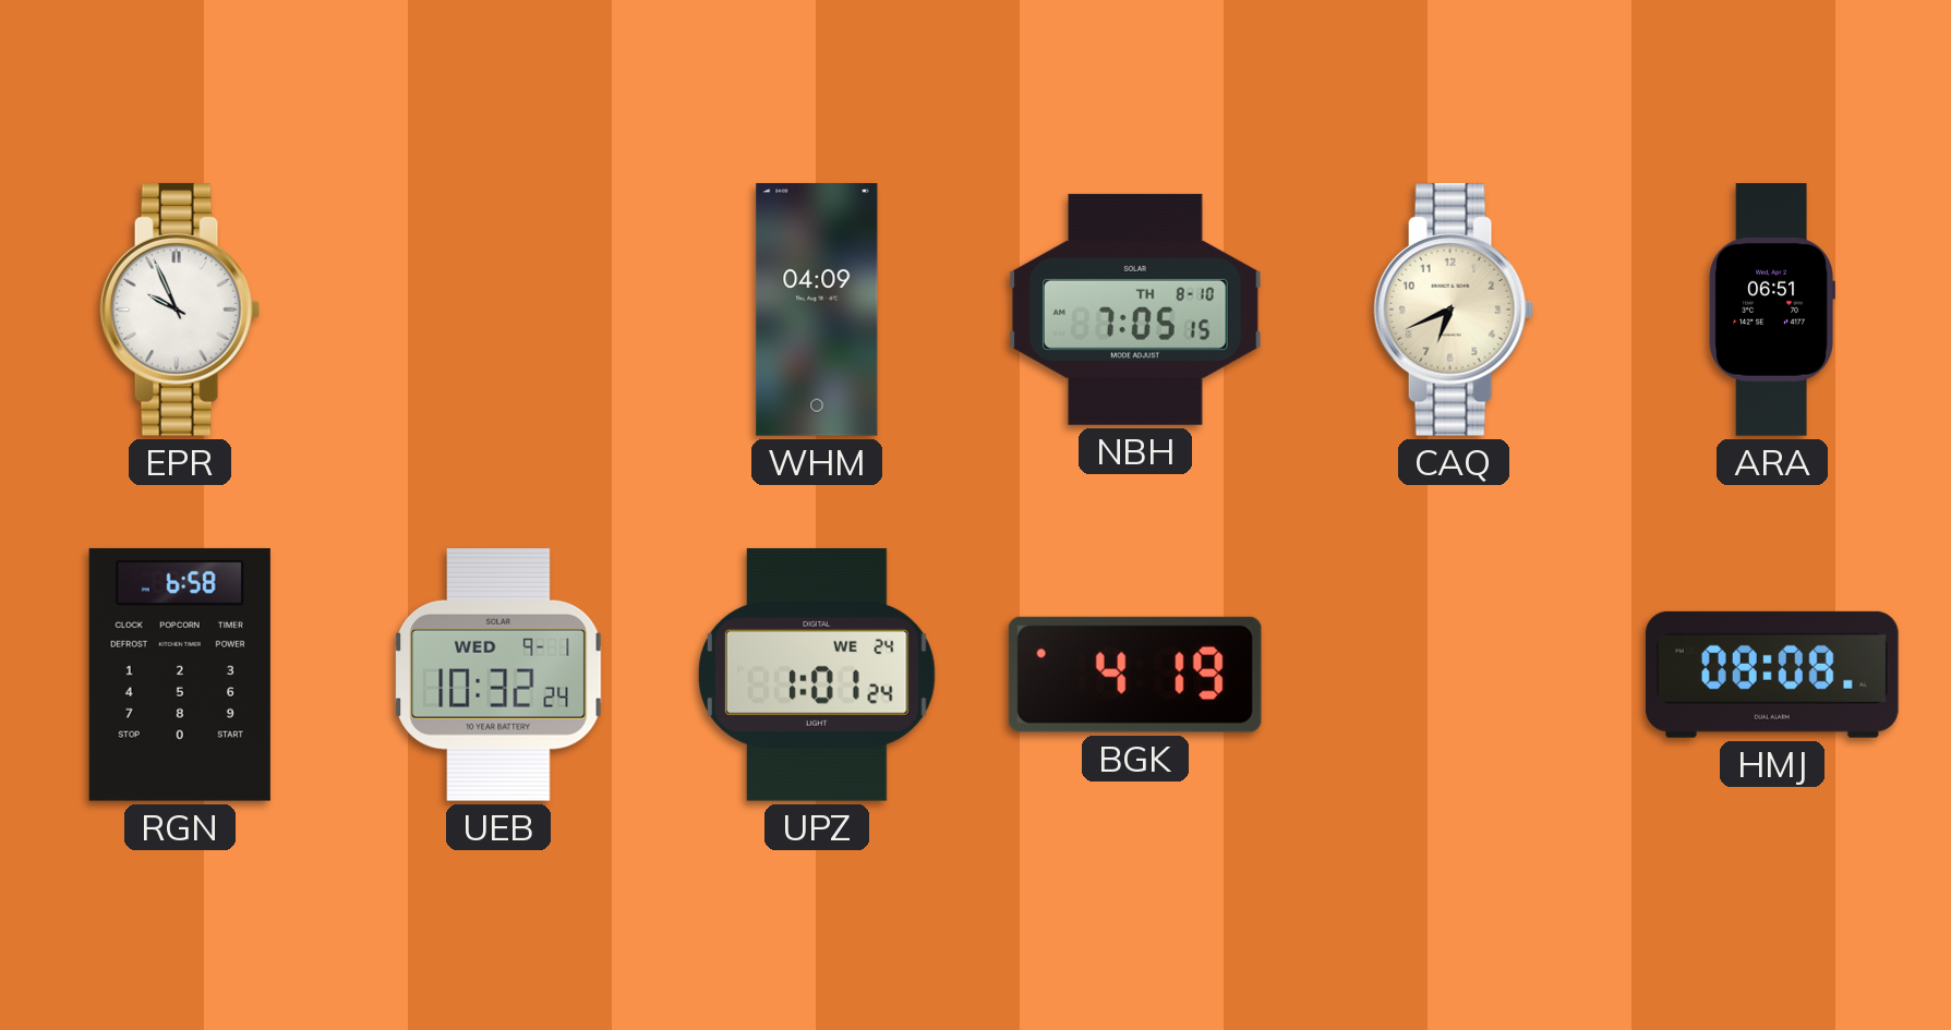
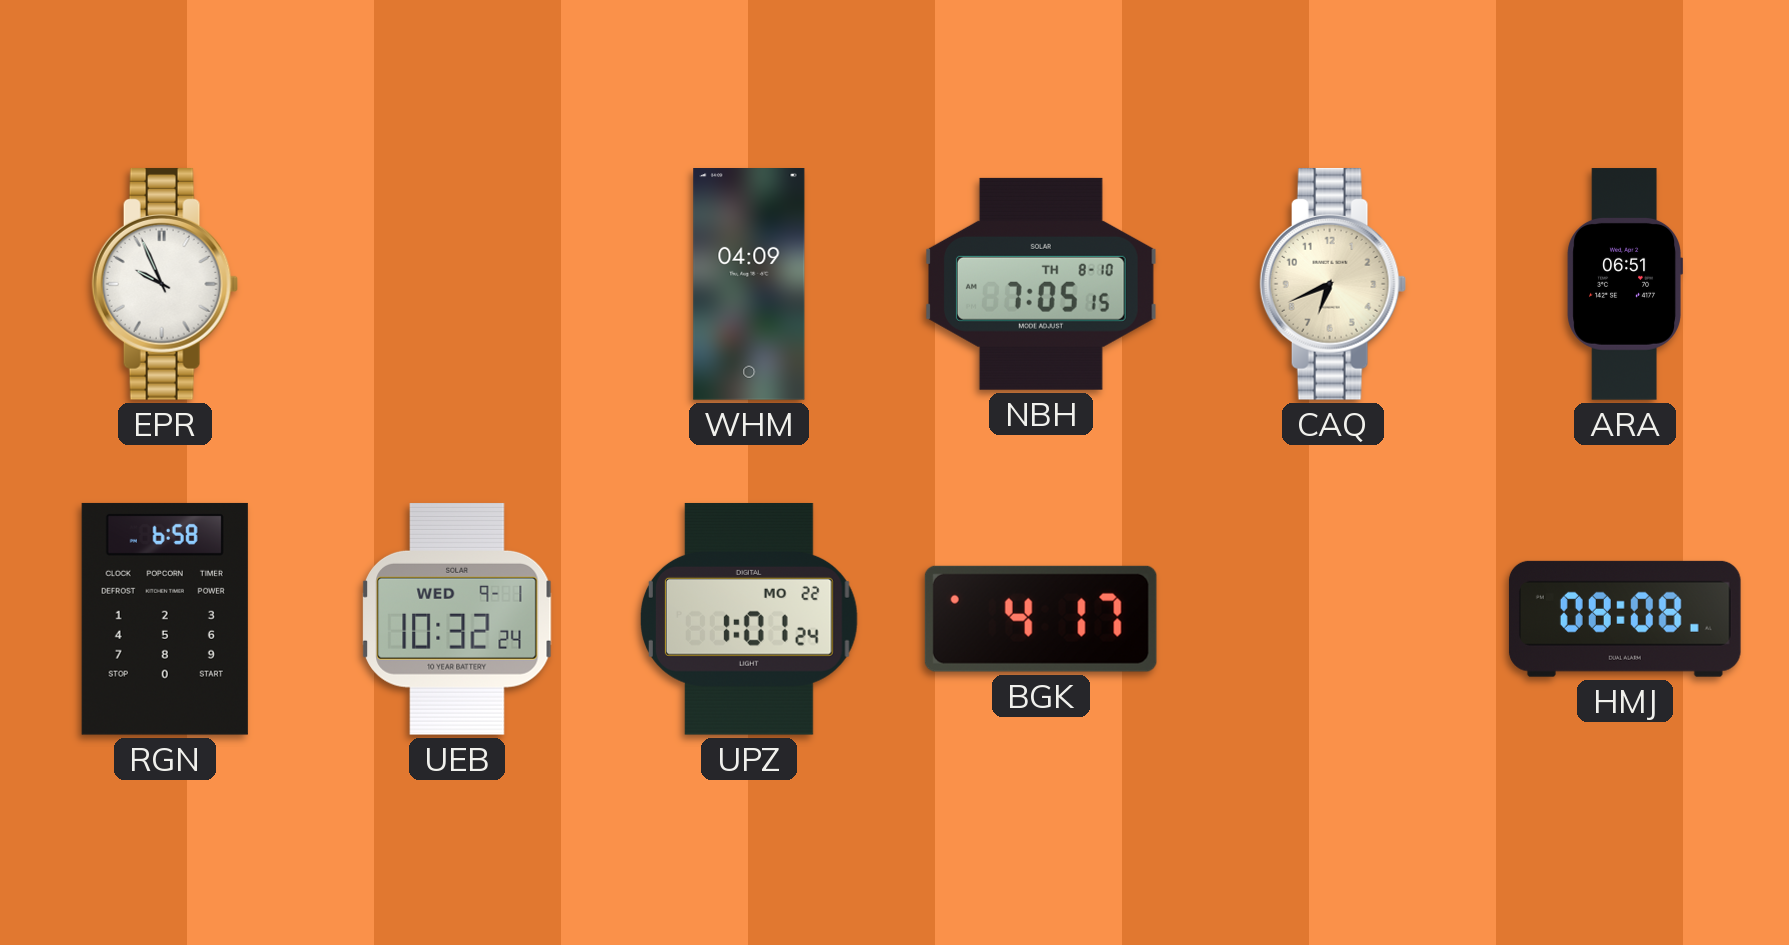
UPZ date: WE 24 -> MO 22
BGK: 4:19 -> 4:17
